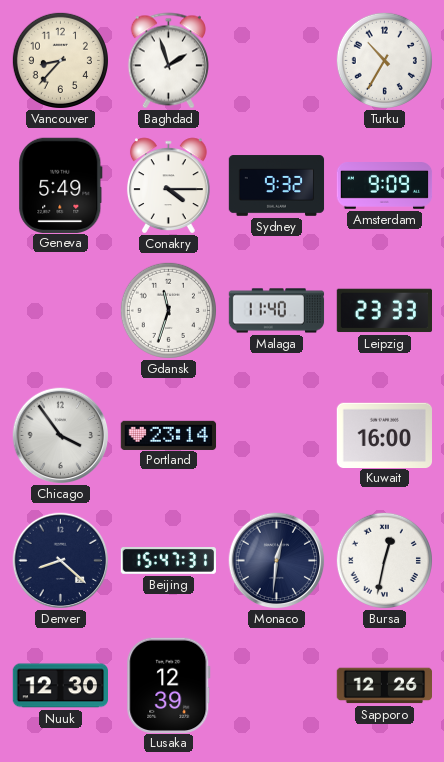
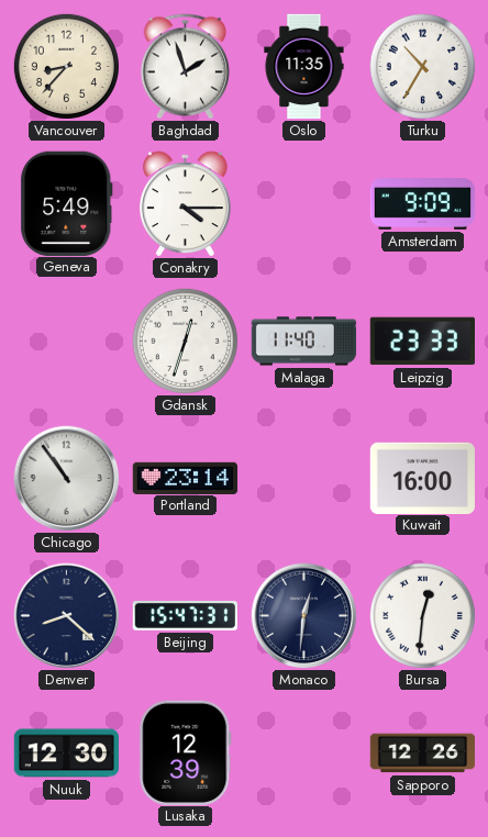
Oslo: none -> 11:35
Sydney: 9:32 -> none
Gdansk: 11:33 -> 12:33
Chicago: 3:54 -> 10:54
Bursa: 12:32 -> 12:31
